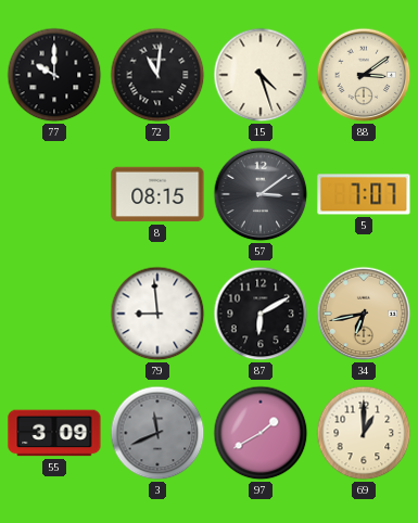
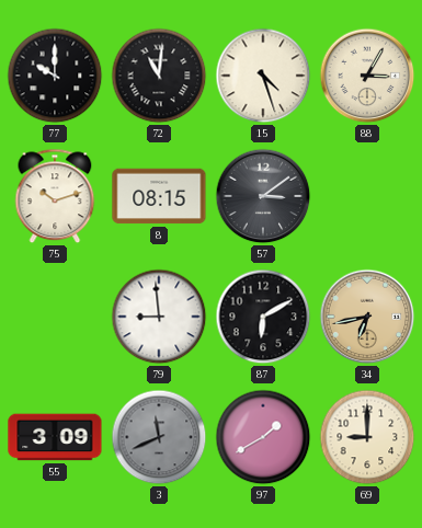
88: 3:09 -> 3:05
75: none -> 10:12
5: 7:07 -> none
69: 1:00 -> 9:00
